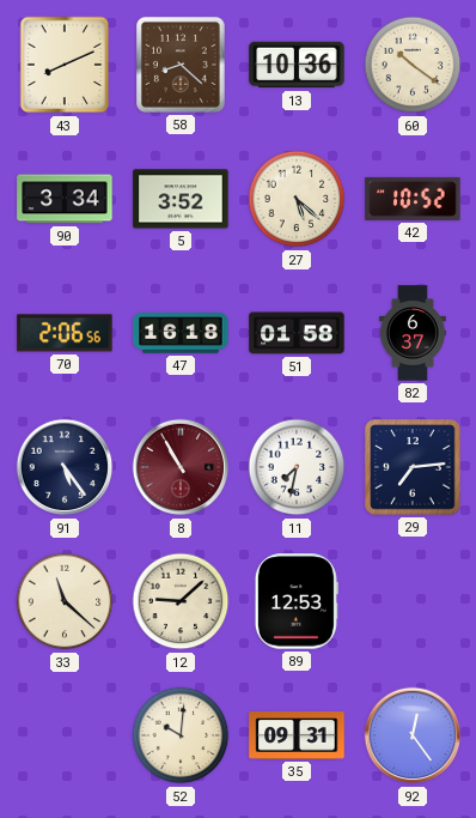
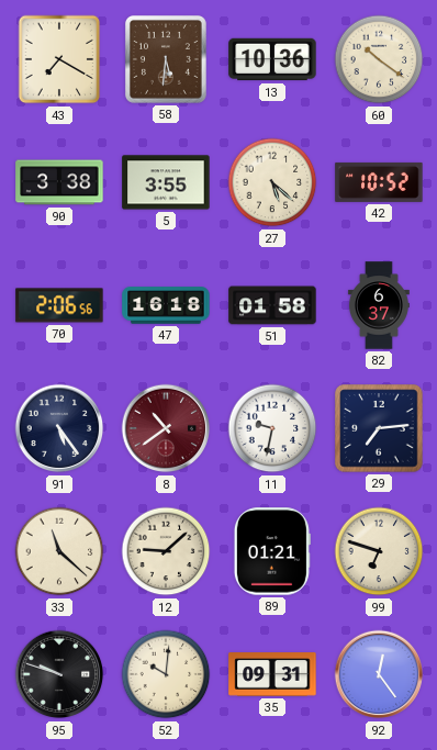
43: 8:11 -> 7:20
58: 8:22 -> 5:31
90: 3:34 -> 3:38
5: 3:52 -> 3:55
8: 10:55 -> 10:39
11: 7:32 -> 9:32
89: 12:53 -> 01:21
99: none -> 6:48
95: none -> 9:48
